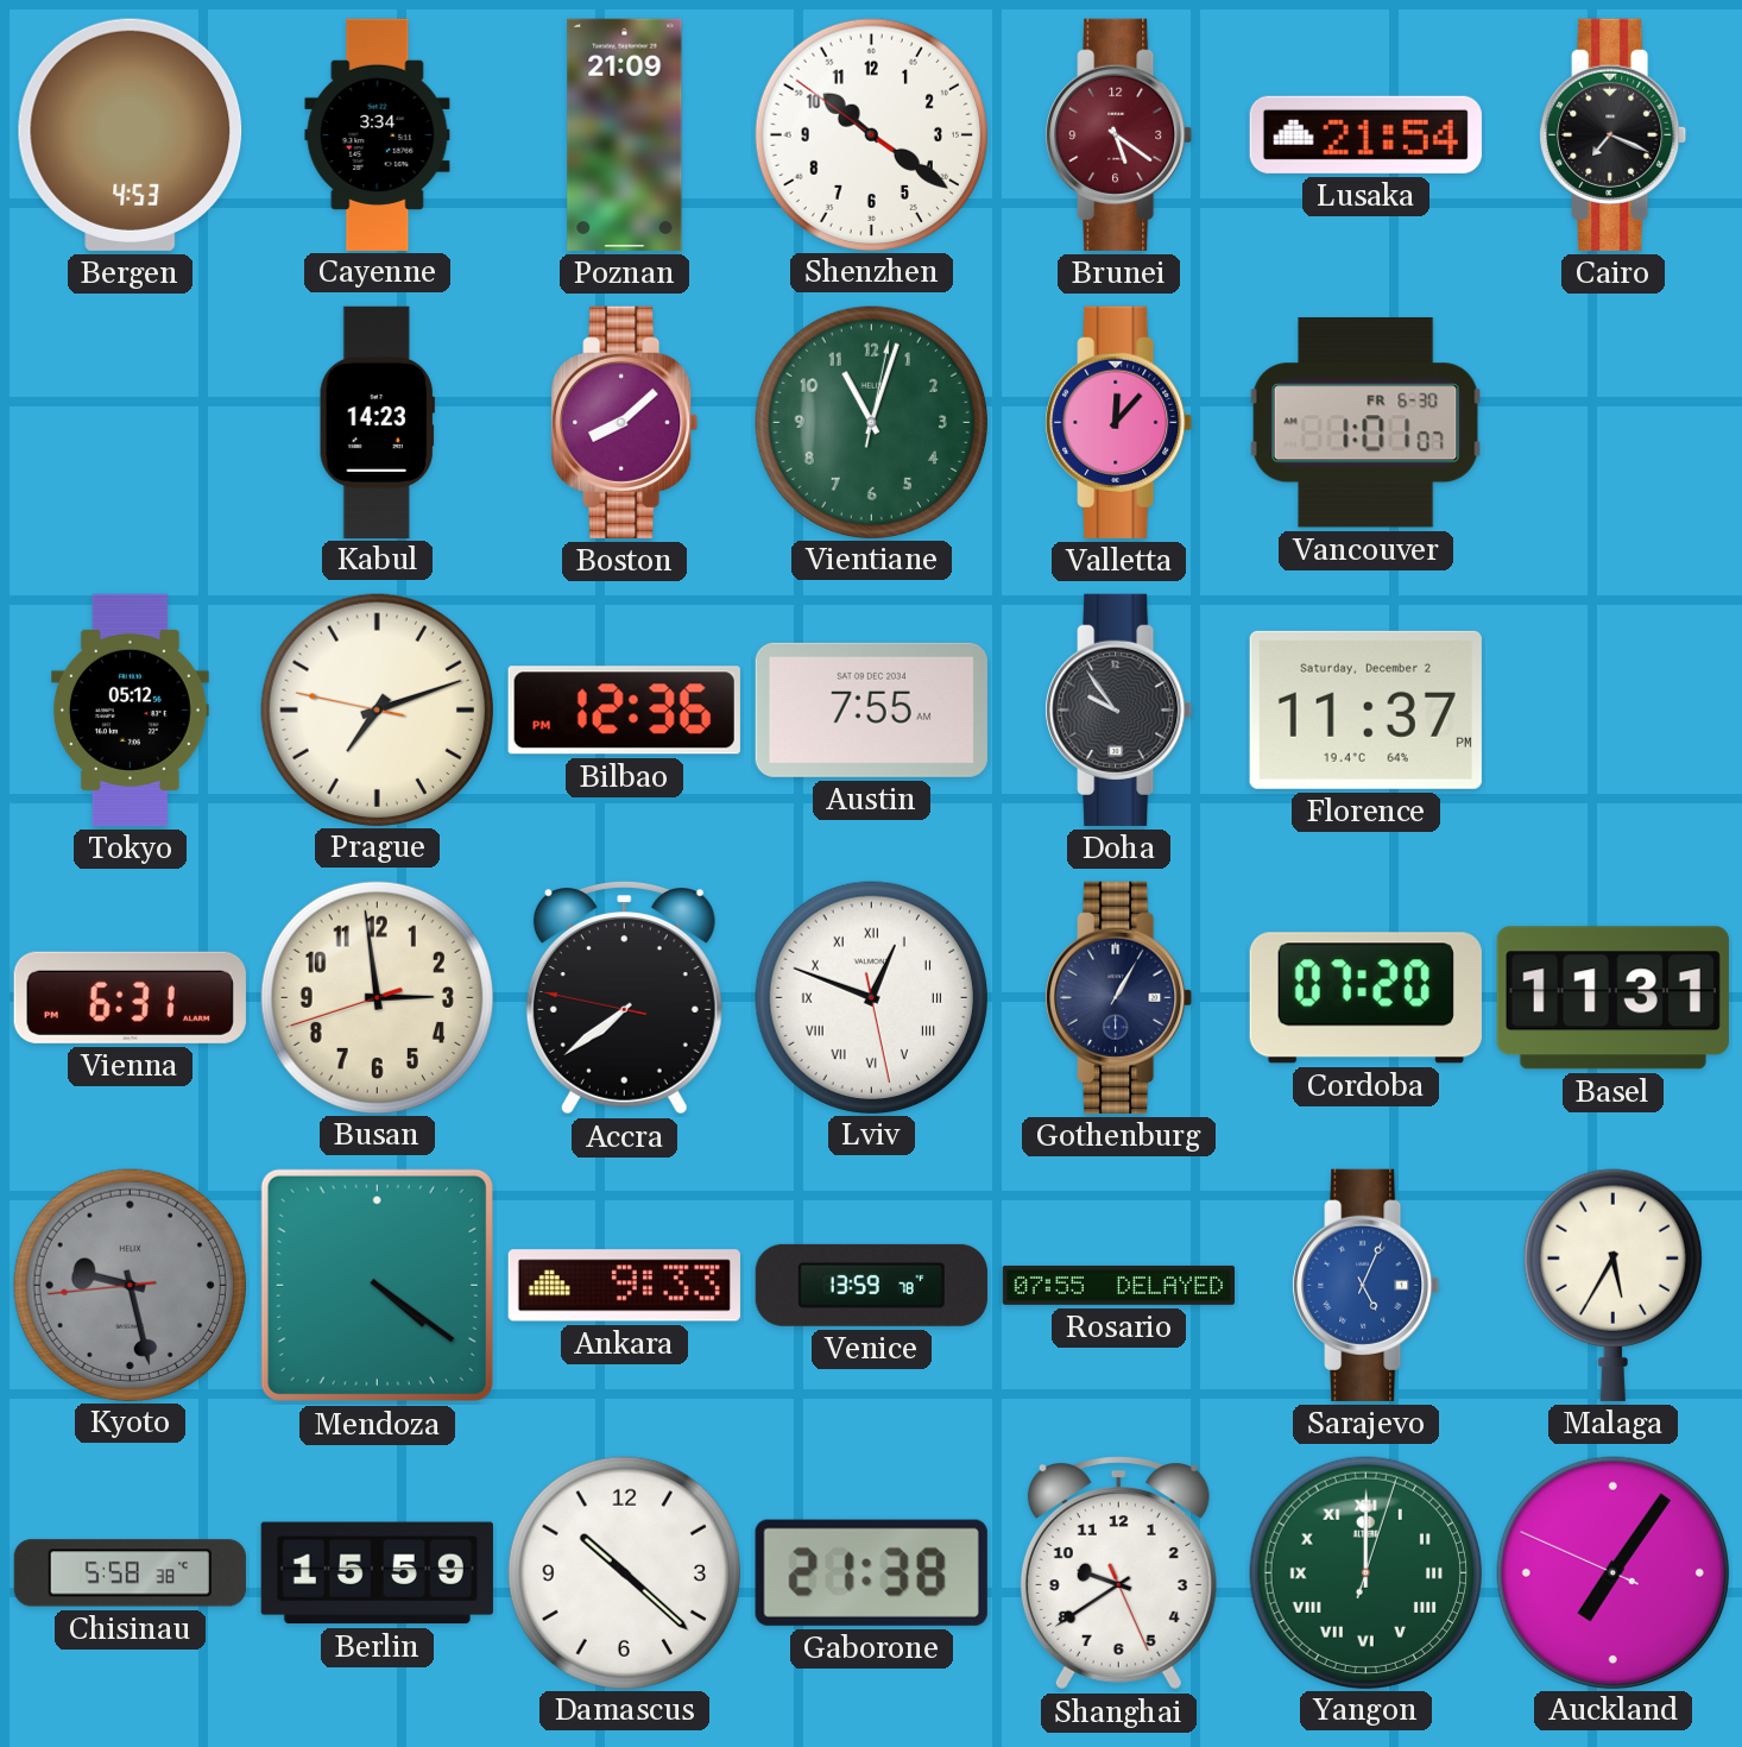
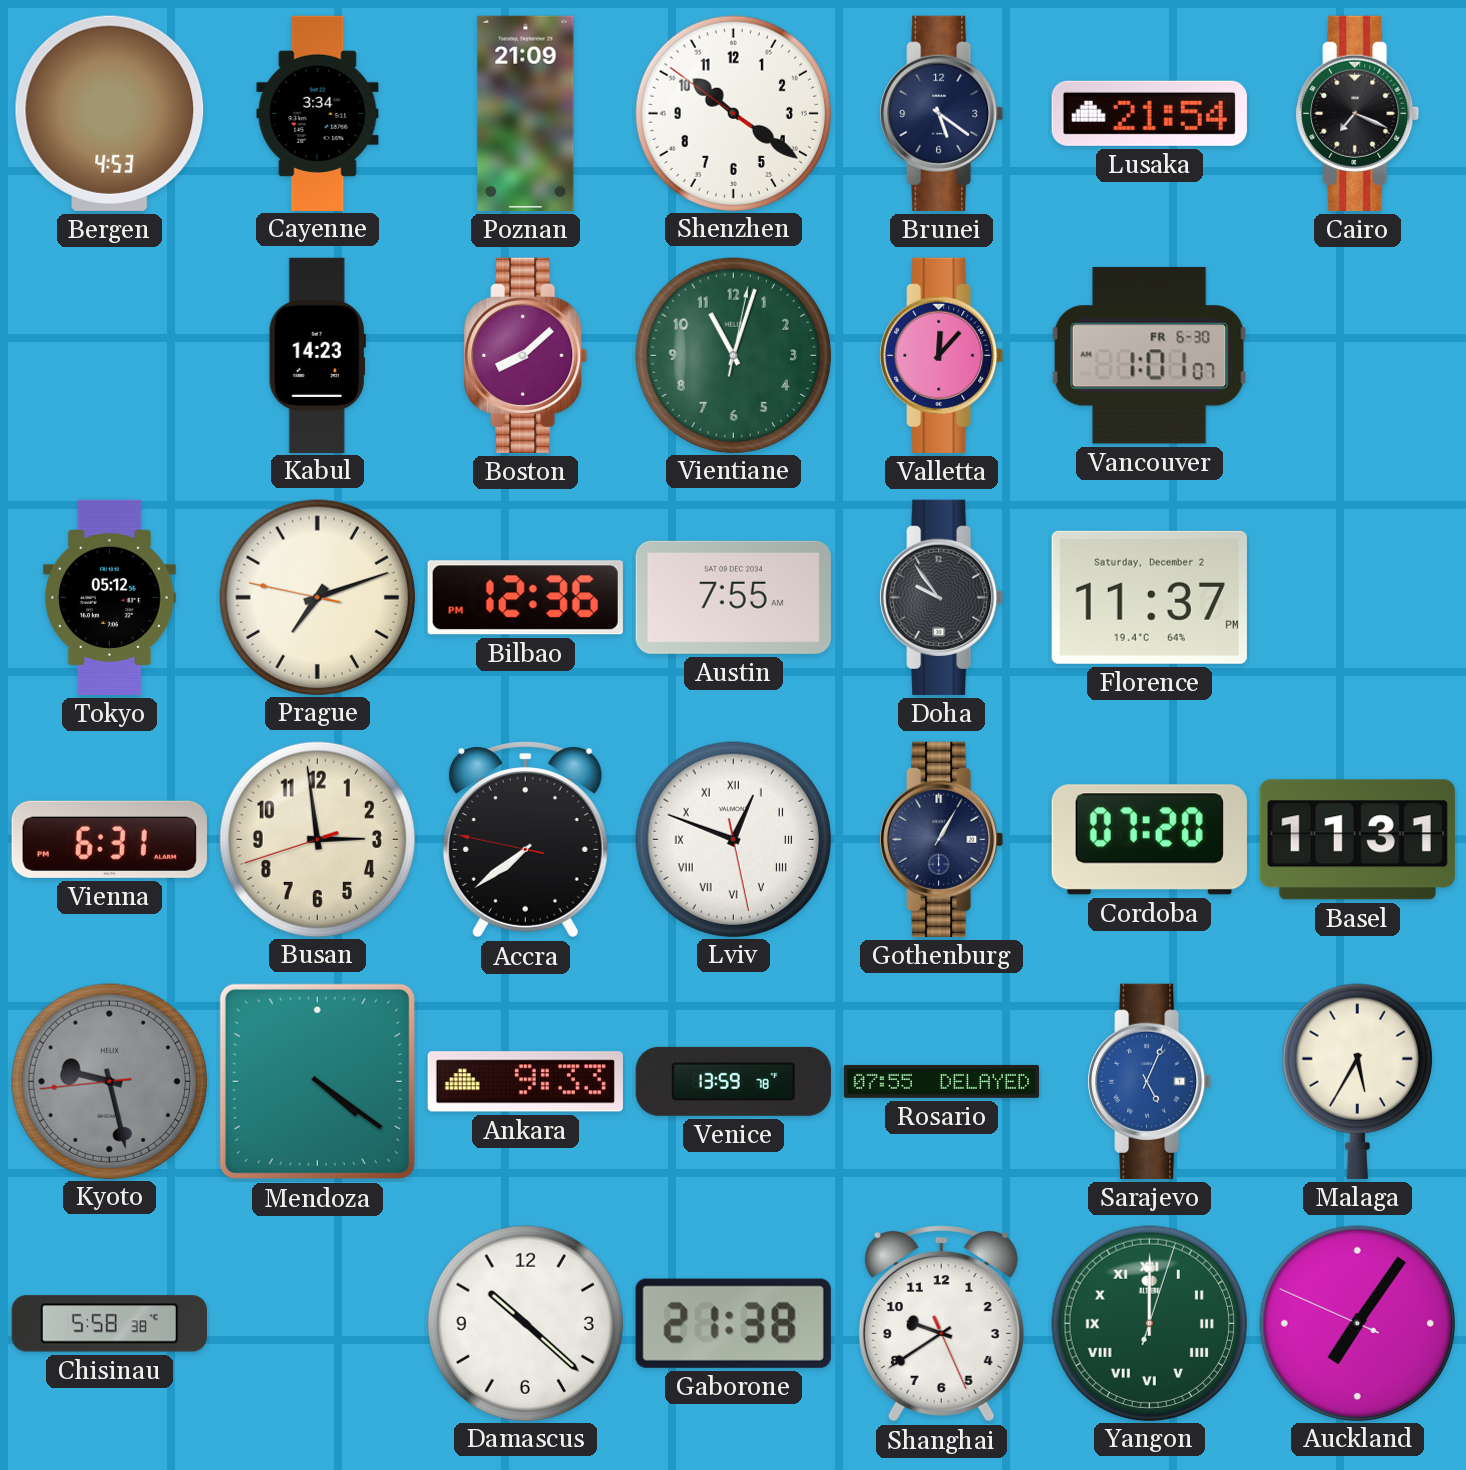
Brunei dial: burgundy -> navy
Berlin: 15:59 -> none
